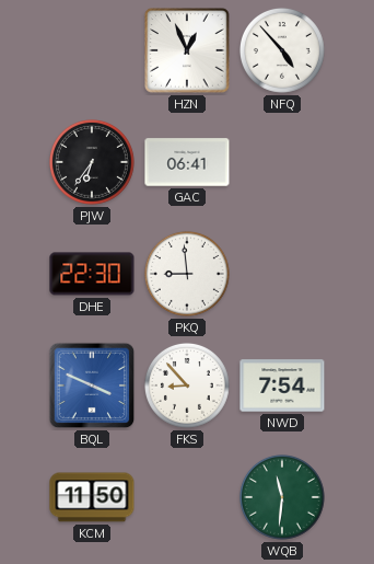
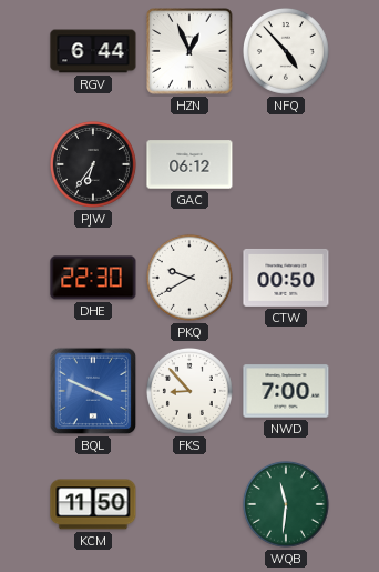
RGV: none -> 6:44
GAC: 06:41 -> 06:12
PKQ: 8:59 -> 9:40
CTW: none -> 00:50
NWD: 7:54 -> 7:00
